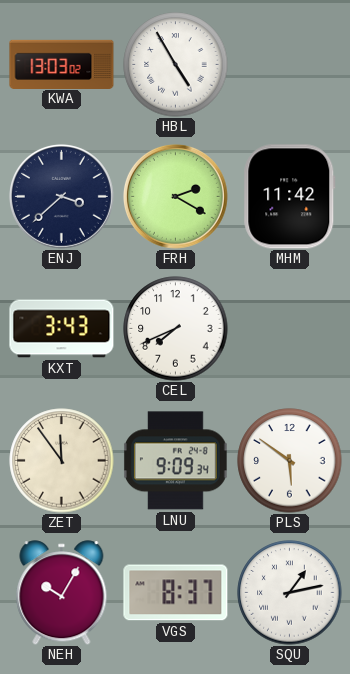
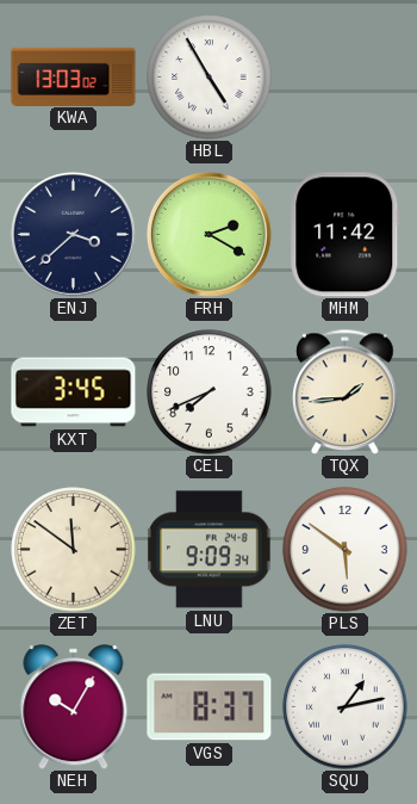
KXT: 3:43 -> 3:45
TQX: none -> 1:44
ZET: 11:54 -> 11:51
